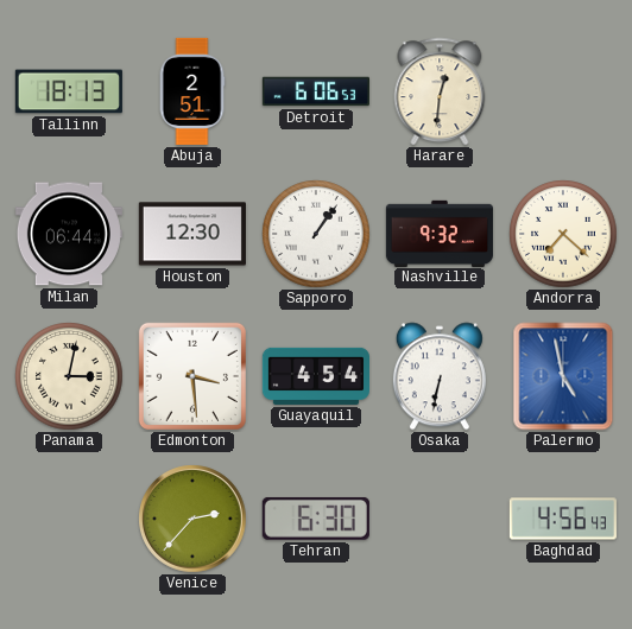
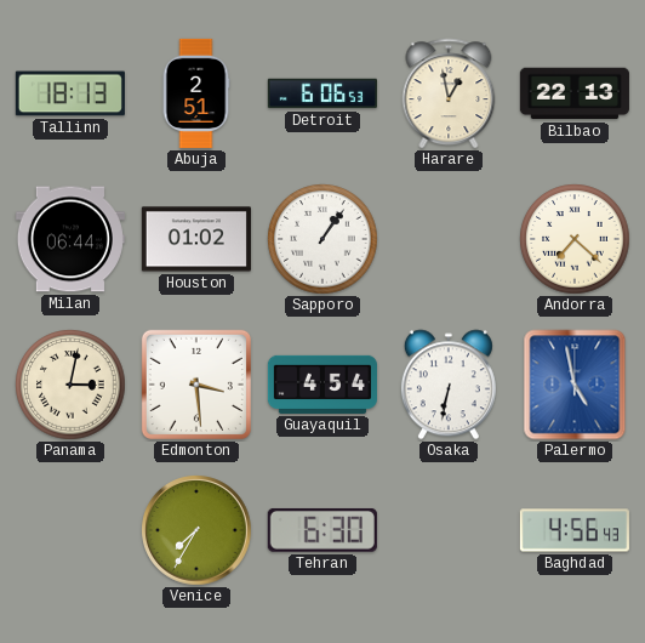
Harare: 12:31 -> 12:58
Bilbao: none -> 22:13
Houston: 12:30 -> 01:02
Nashville: 9:32 -> none
Venice: 2:37 -> 7:35
